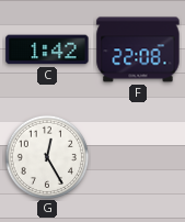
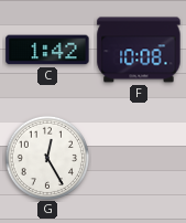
F: 22:08 -> 10:08
